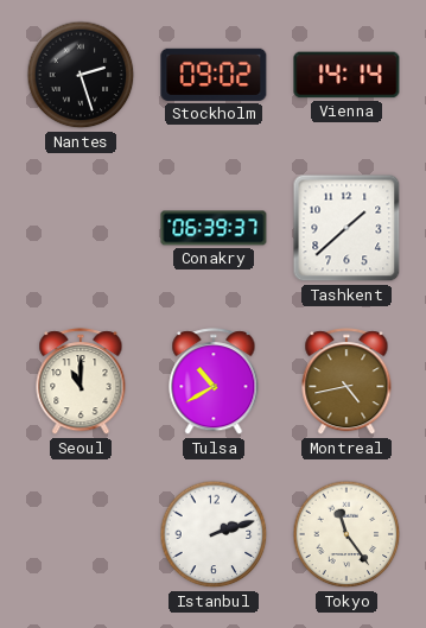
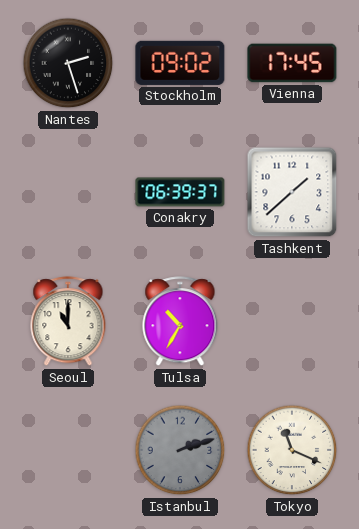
Vienna: 14:14 -> 17:45
Tulsa: 10:40 -> 10:35
Montreal: 4:43 -> none
Istanbul dial: white -> grey
Tokyo: 11:24 -> 11:19
